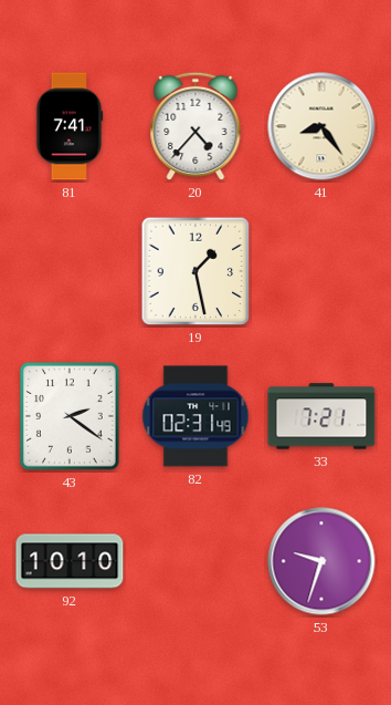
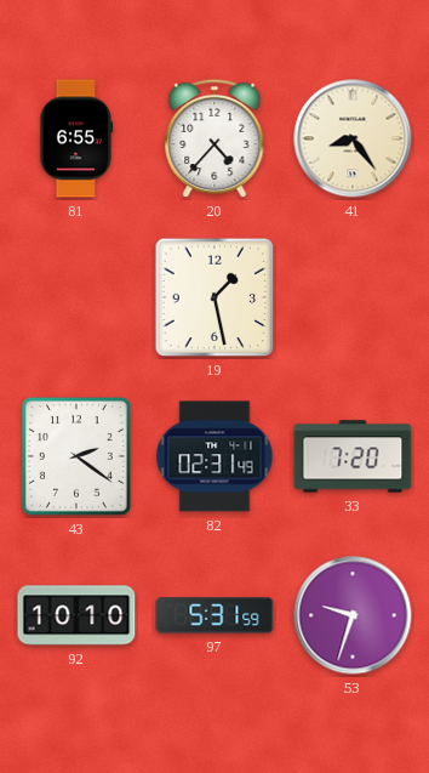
81: 7:41 -> 6:55
33: 7:21 -> 7:20
97: none -> 5:31
